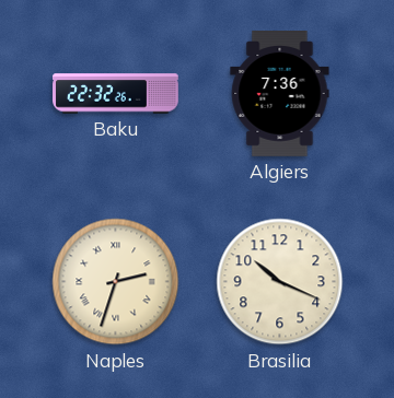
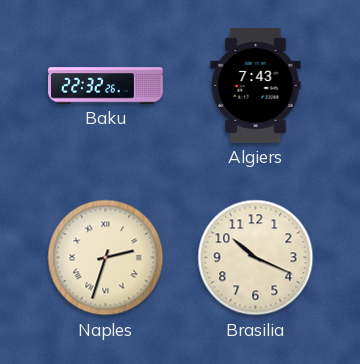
Algiers: 7:36 -> 7:43
